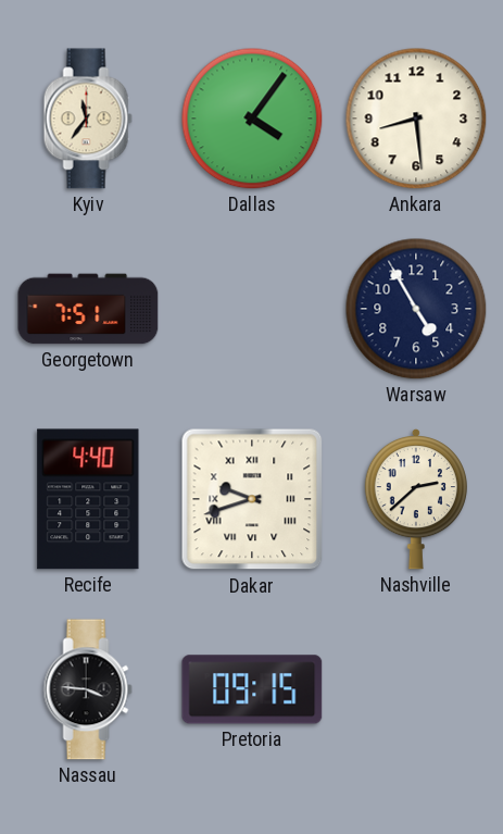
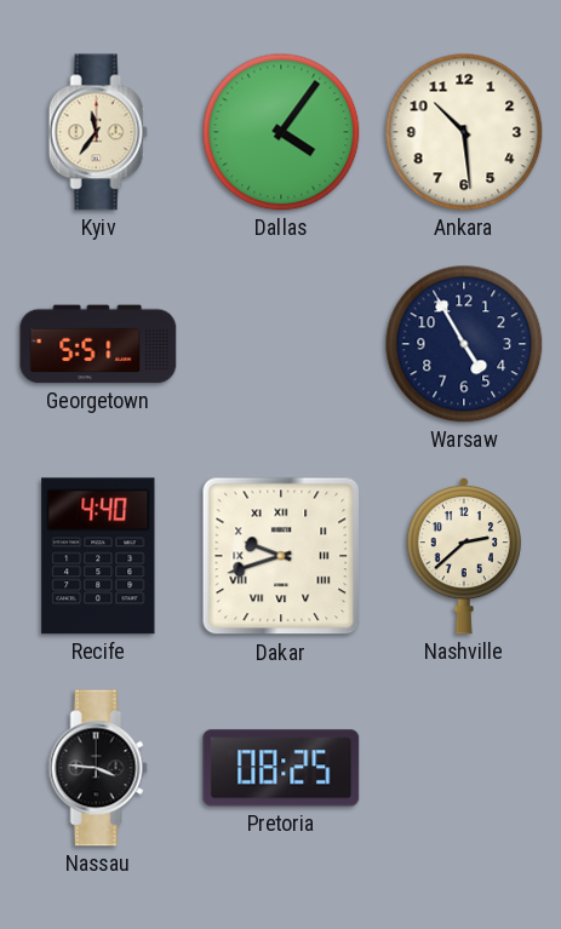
Ankara: 8:29 -> 10:29
Georgetown: 7:51 -> 5:51
Pretoria: 09:15 -> 08:25
